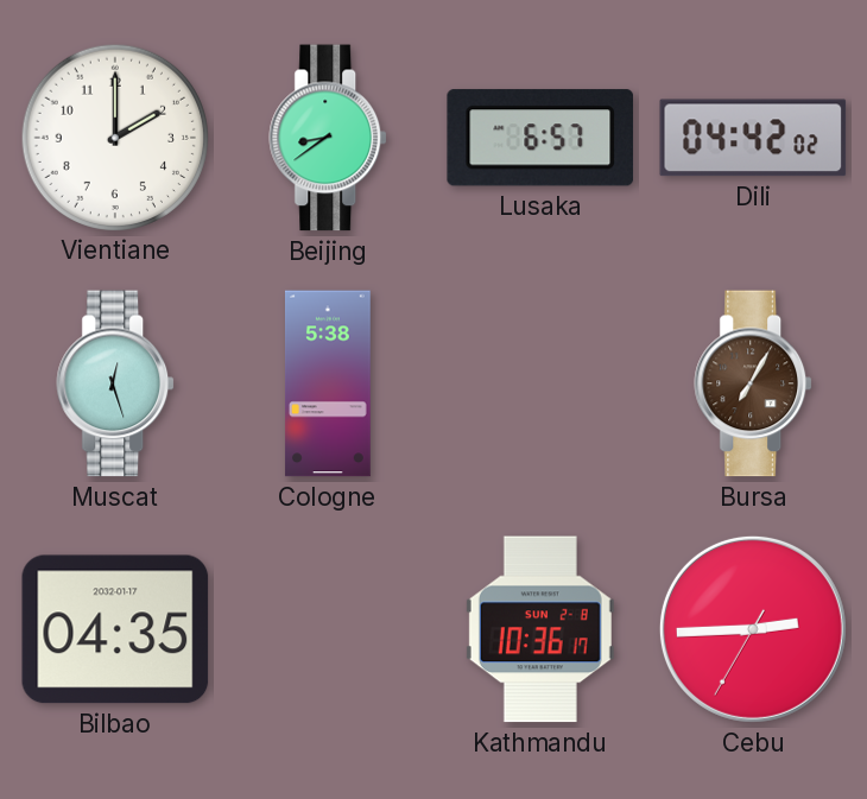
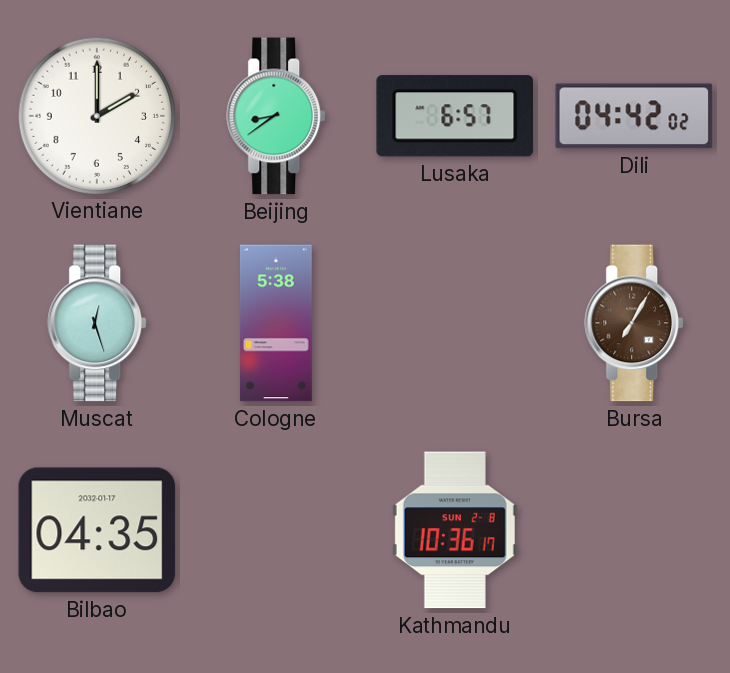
Cebu: 2:44 -> none
